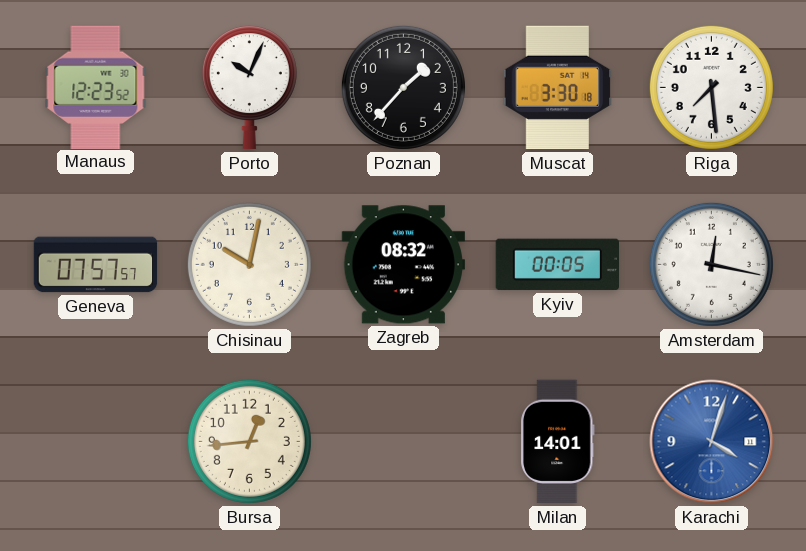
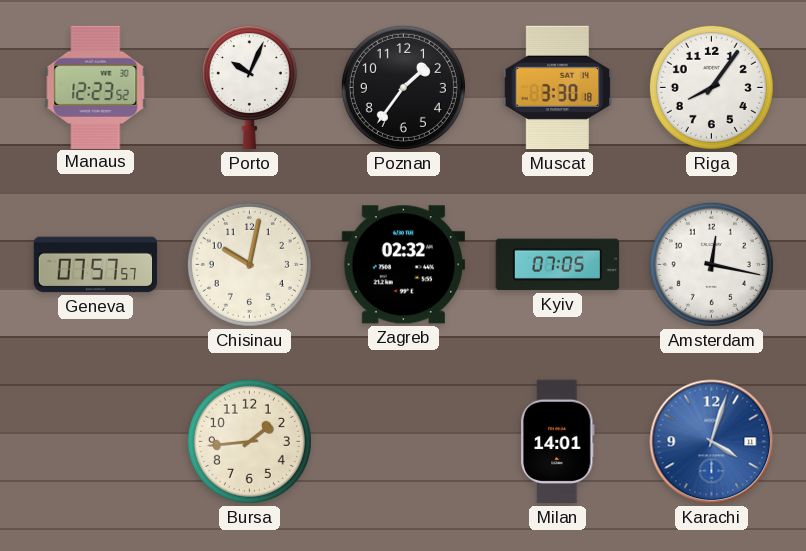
Poznan: 1:37 -> 1:36
Riga: 7:29 -> 8:06
Zagreb: 08:32 -> 02:32
Kyiv: 00:05 -> 07:05
Bursa: 12:44 -> 1:44
